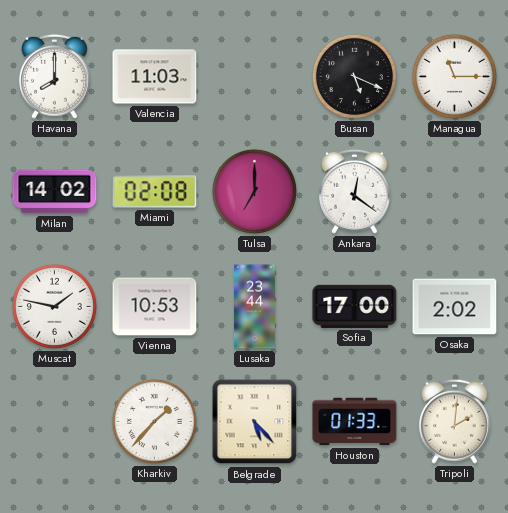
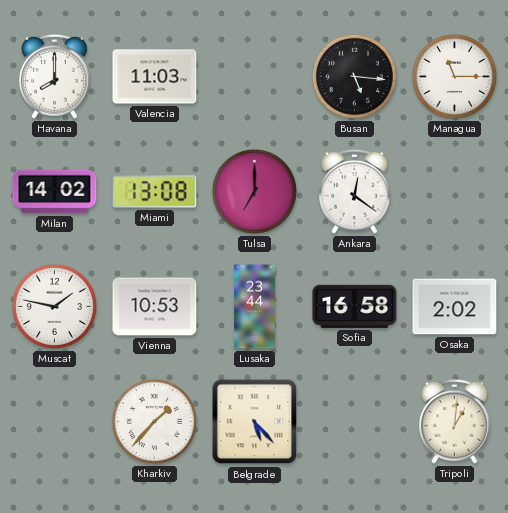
Busan: 5:19 -> 5:16
Miami: 02:08 -> 13:08
Sofia: 17:00 -> 16:58
Houston: 01:33 -> none
Tripoli: 2:01 -> 1:01
